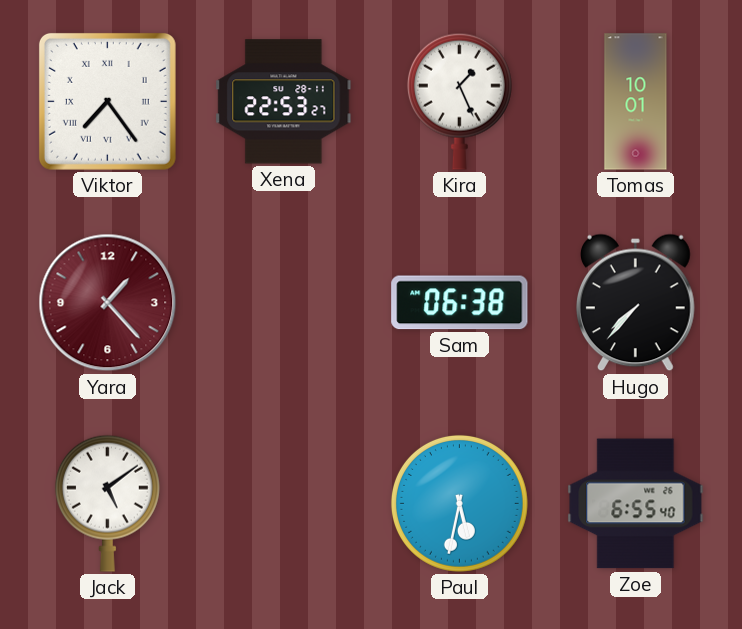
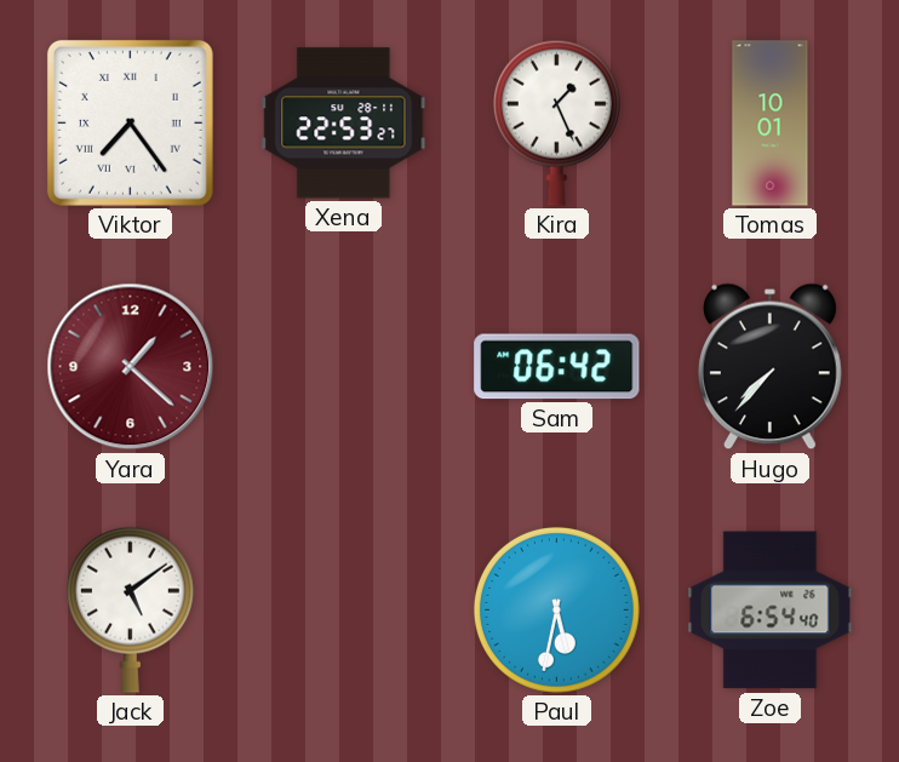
Yara: 1:23 -> 1:22
Sam: 06:38 -> 06:42
Zoe: 6:55 -> 6:54
